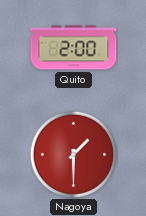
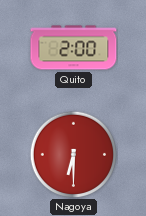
Nagoya: 1:30 -> 6:30
